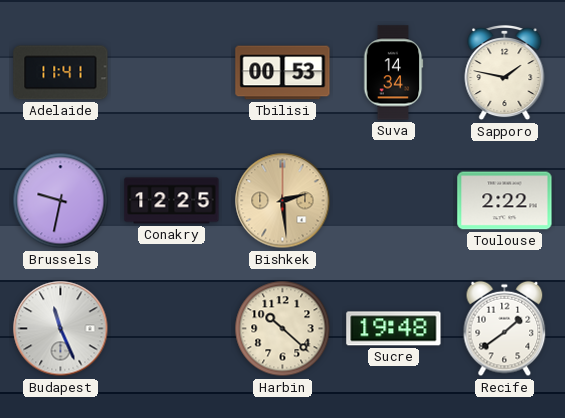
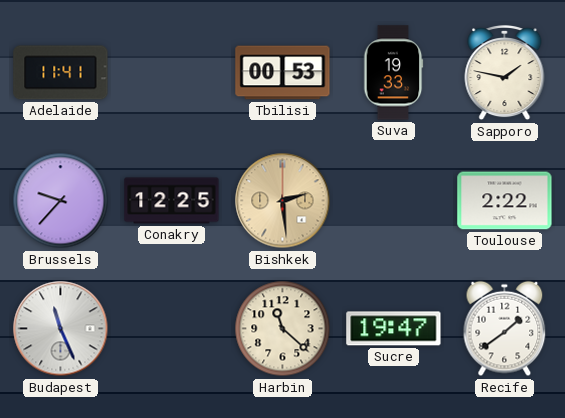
Suva: 14:34 -> 19:33
Brussels: 9:32 -> 9:37
Harbin: 10:22 -> 11:22
Sucre: 19:48 -> 19:47
